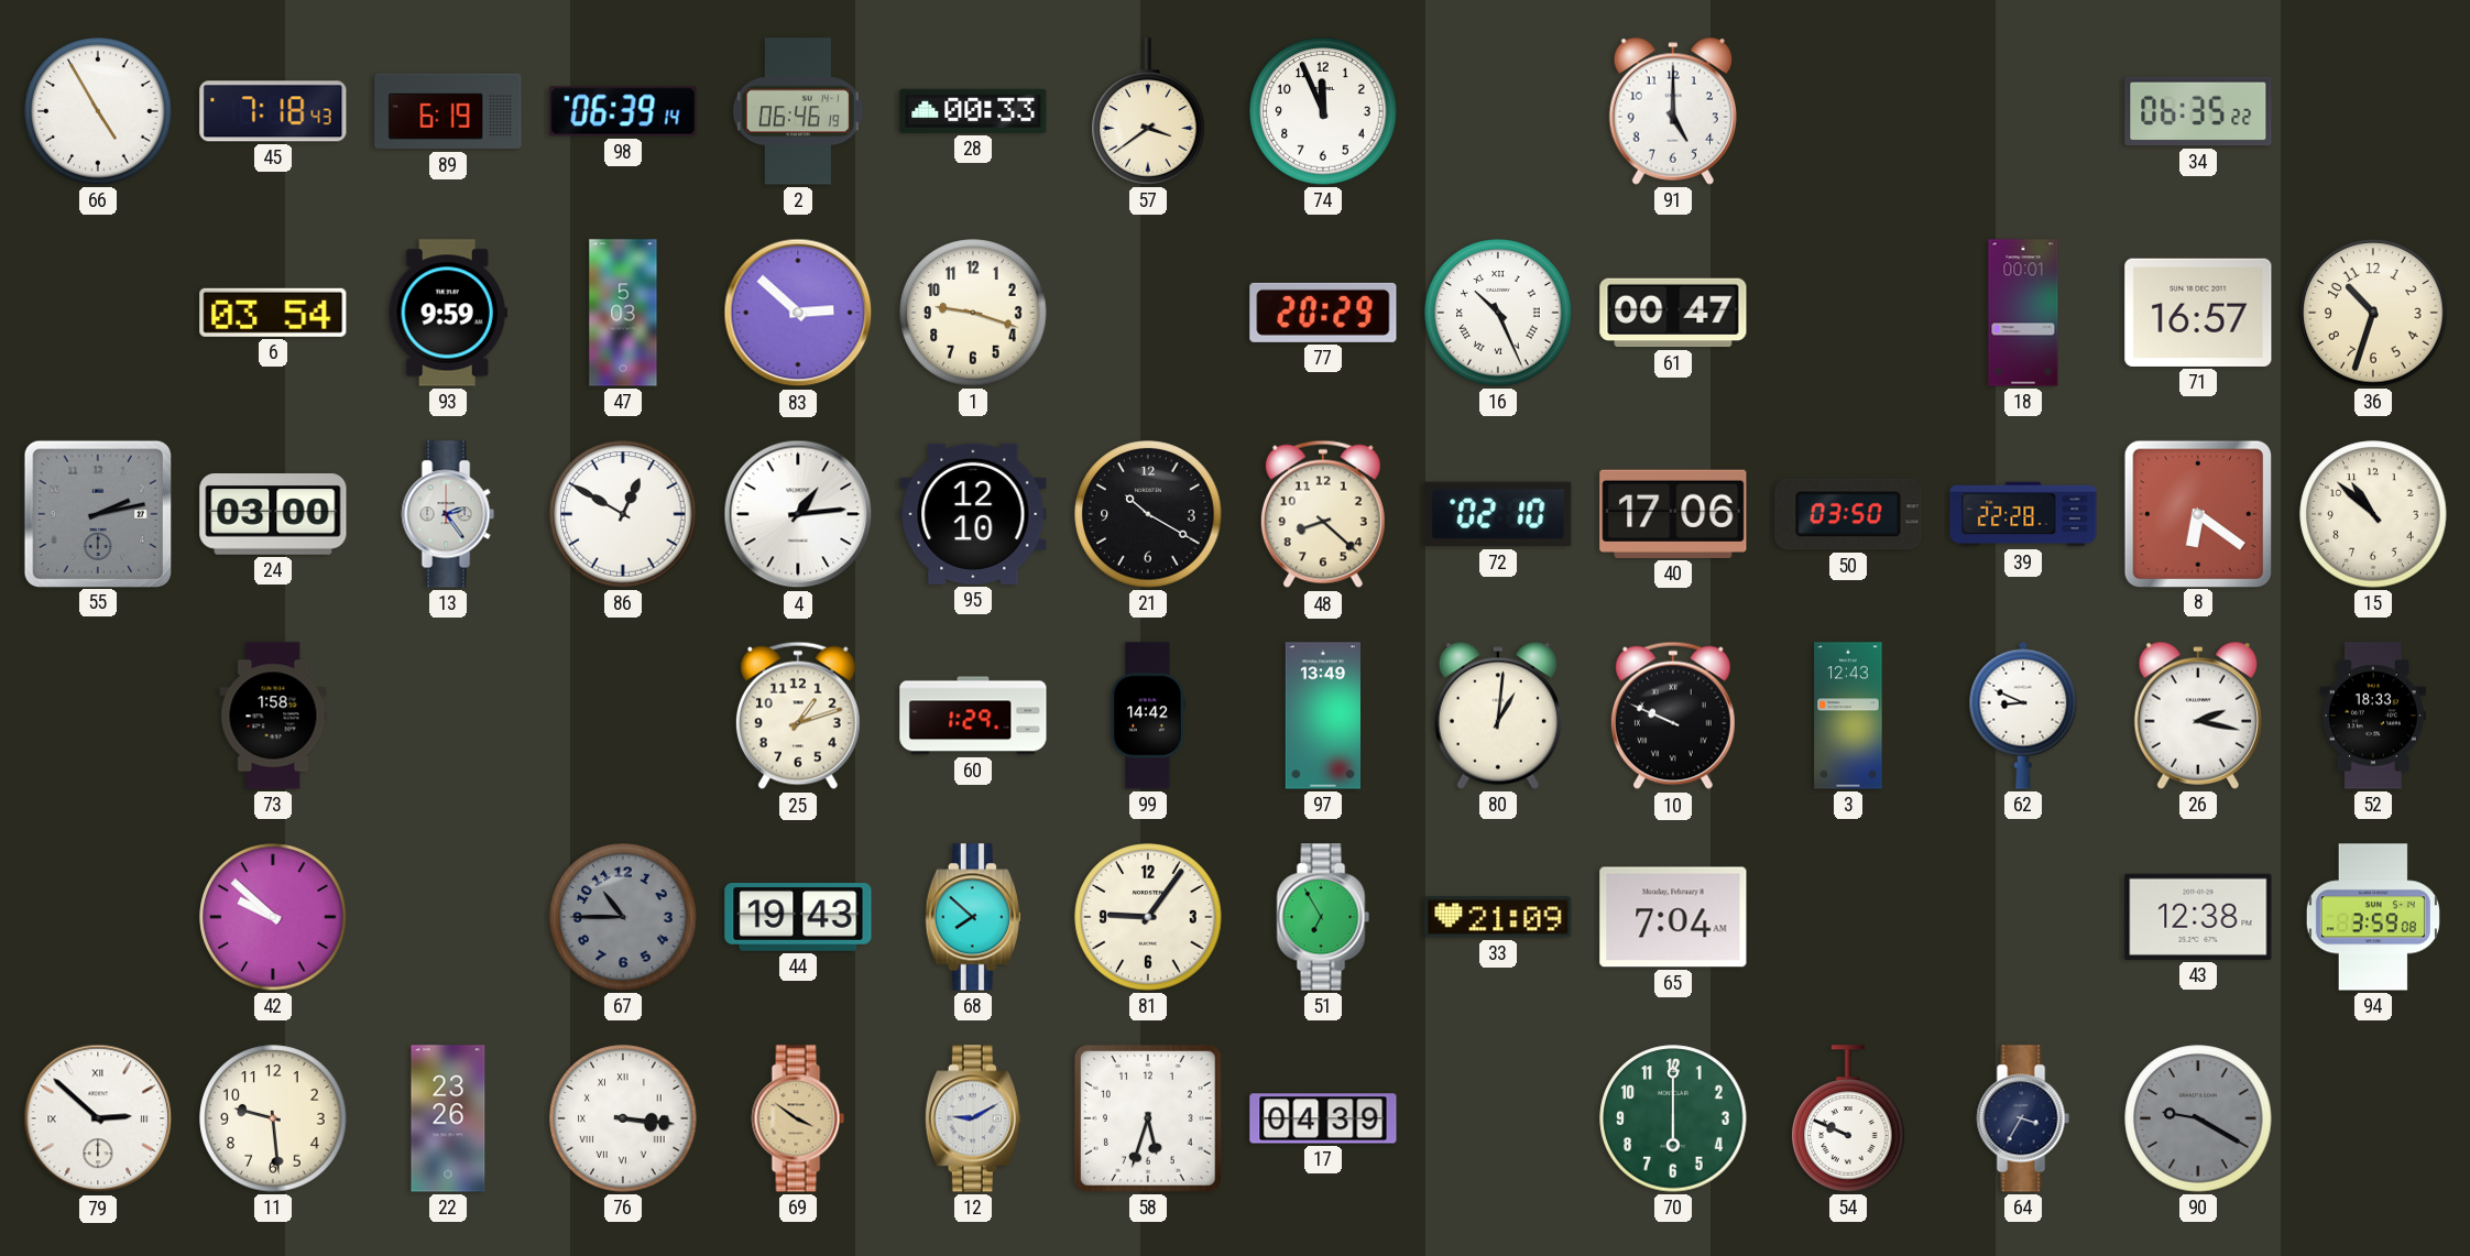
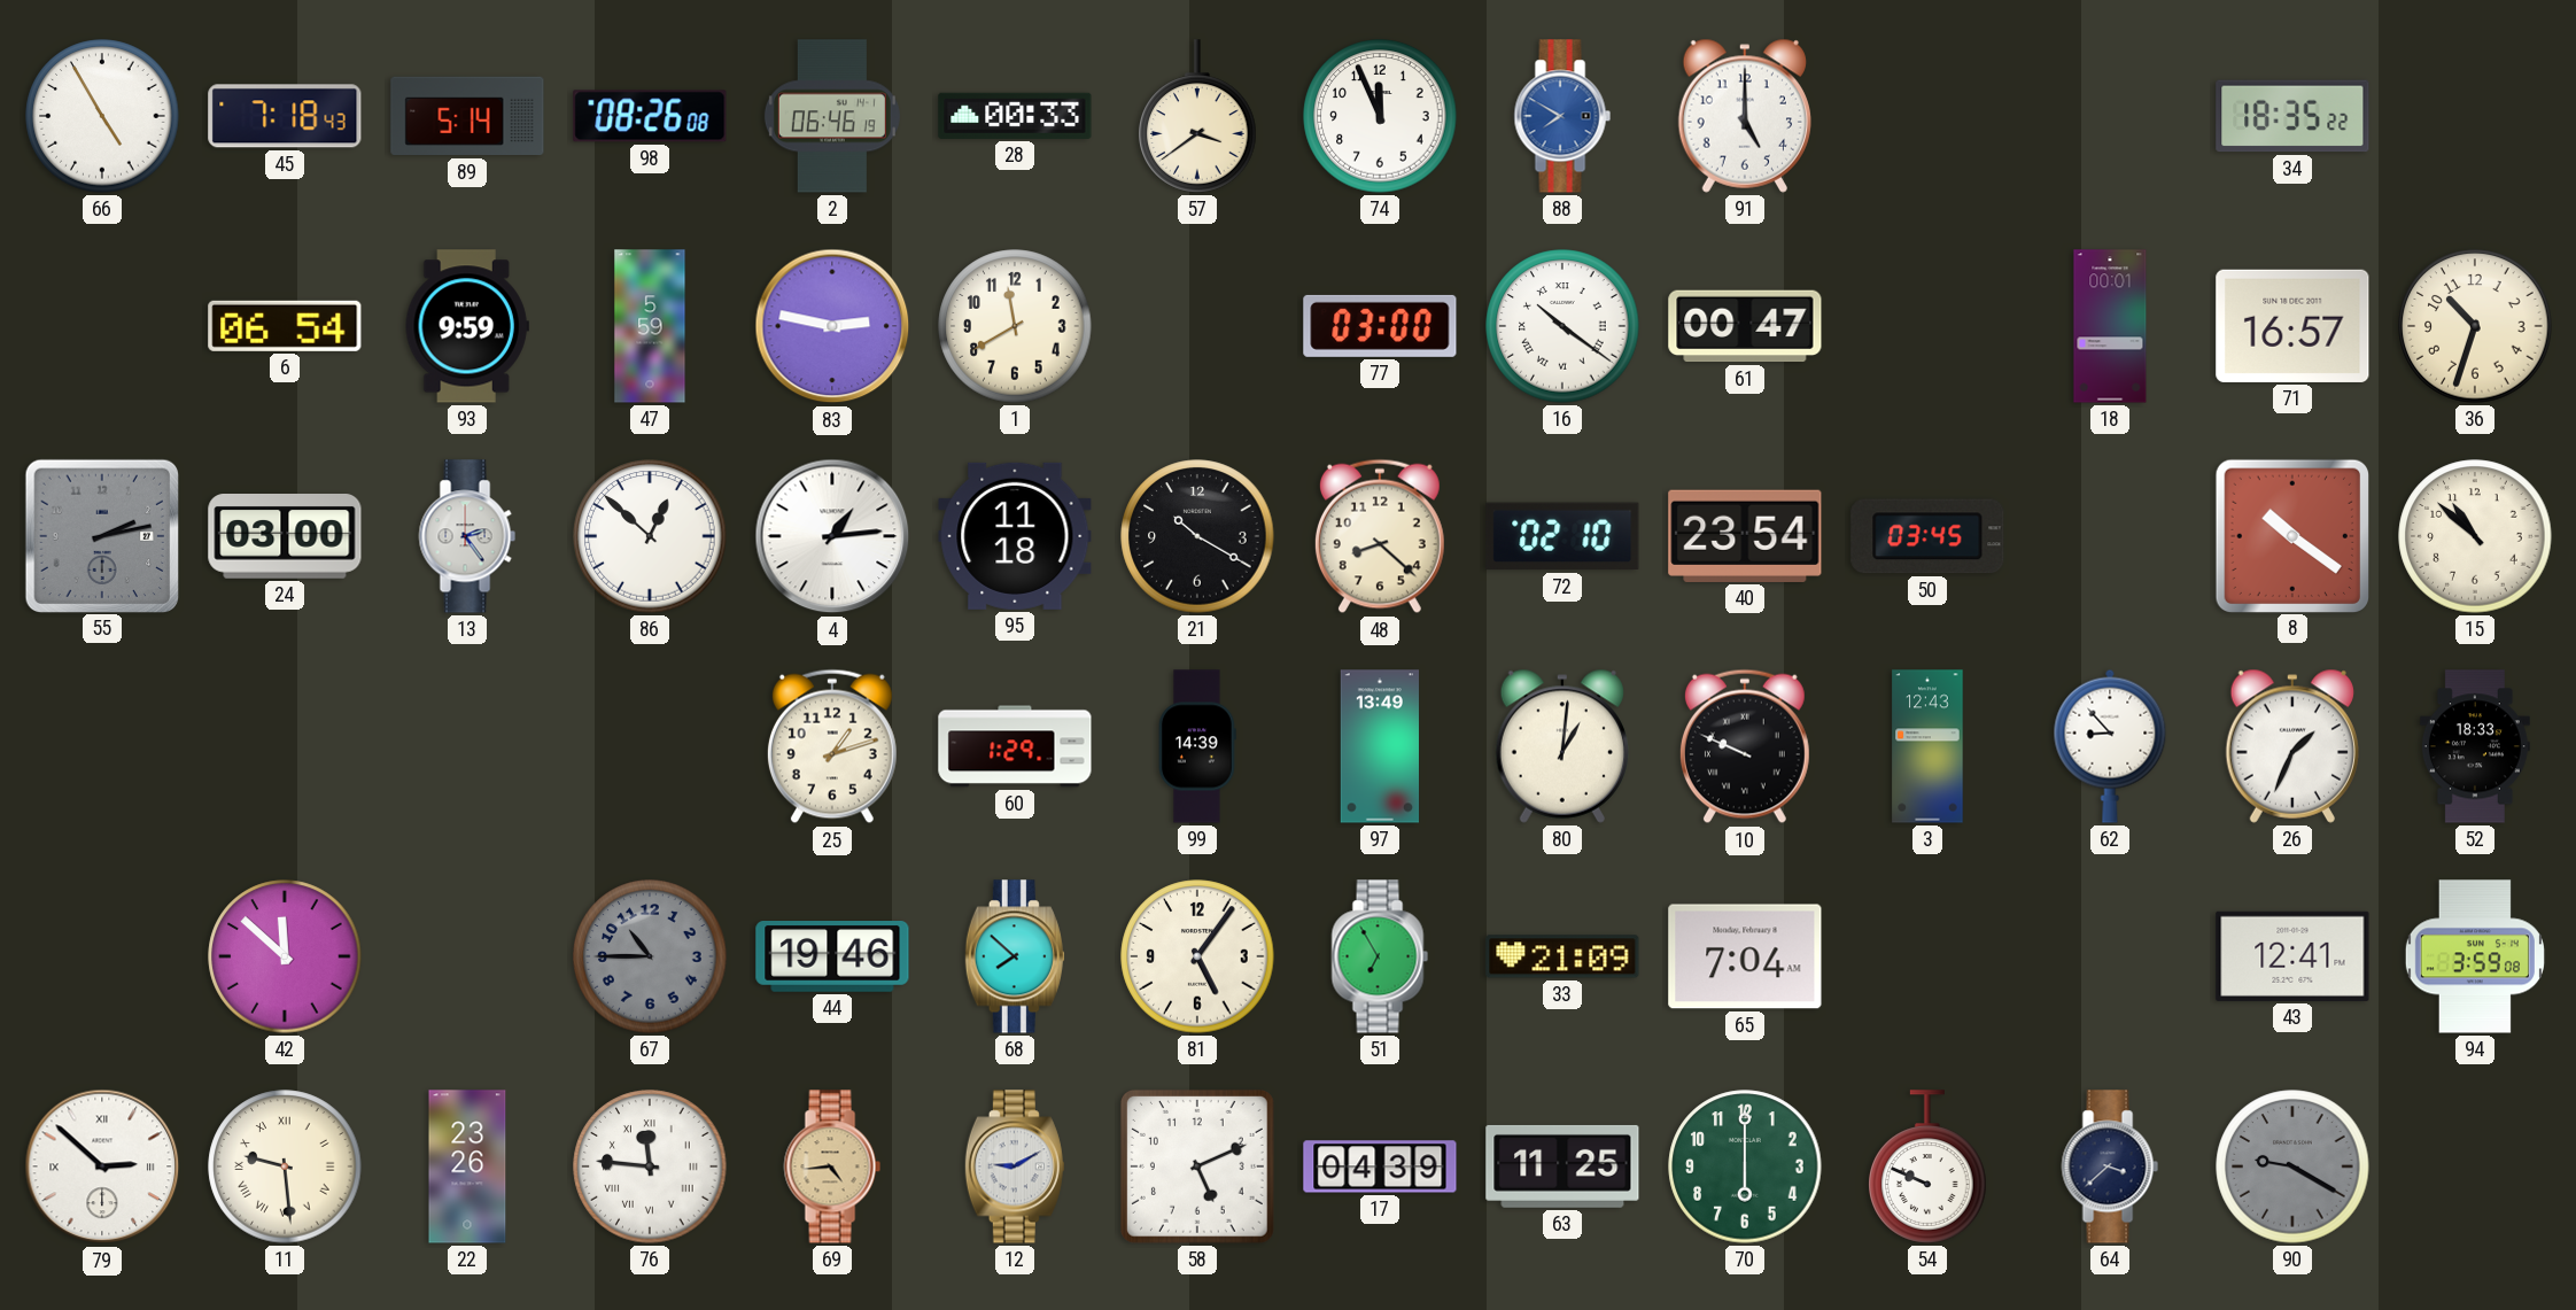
89: 6:19 -> 5:14
98: 06:39 -> 08:26
88: none -> 7:50
34: 06:35 -> 18:35
6: 03:54 -> 06:54
47: 5:03 -> 5:59
83: 2:52 -> 2:47
1: 9:18 -> 11:40
77: 20:29 -> 03:00
16: 10:26 -> 10:21
86: 12:50 -> 12:52
95: 12:10 -> 11:18
40: 17:06 -> 23:54
50: 03:50 -> 03:45
39: 22:28 -> none
8: 6:21 -> 10:21
73: 1:58 -> none
99: 14:42 -> 14:39
62: 8:49 -> 8:53
26: 2:17 -> 1:34
42: 9:52 -> 11:52
44: 19:43 -> 19:46
81: 9:06 -> 5:06
43: 12:38 -> 12:41
11 numerals: Arabic -> Roman
76: 3:16 -> 11:46
69: 3:51 -> 4:44
58: 5:33 -> 5:11
63: none -> 11:25
64: 3:35 -> 3:38
